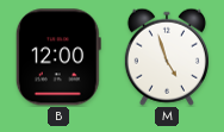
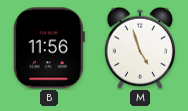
B: 12:00 -> 11:56
